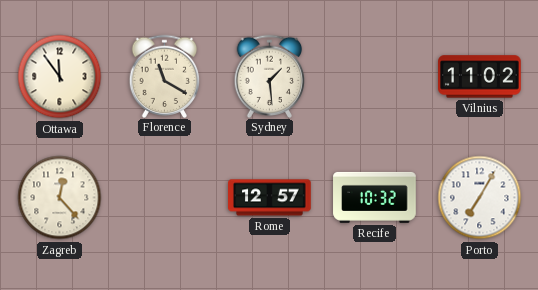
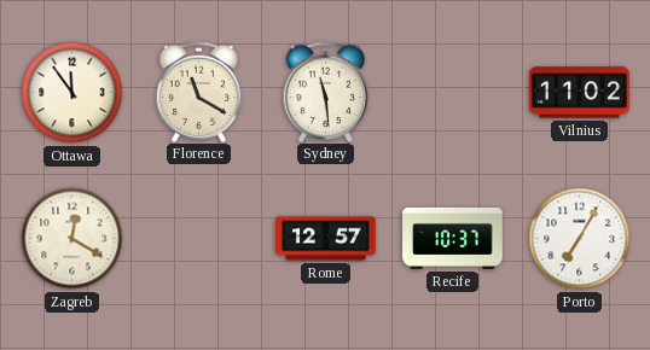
Sydney: 1:29 -> 11:29
Zagreb: 12:23 -> 12:20
Recife: 10:32 -> 10:37
